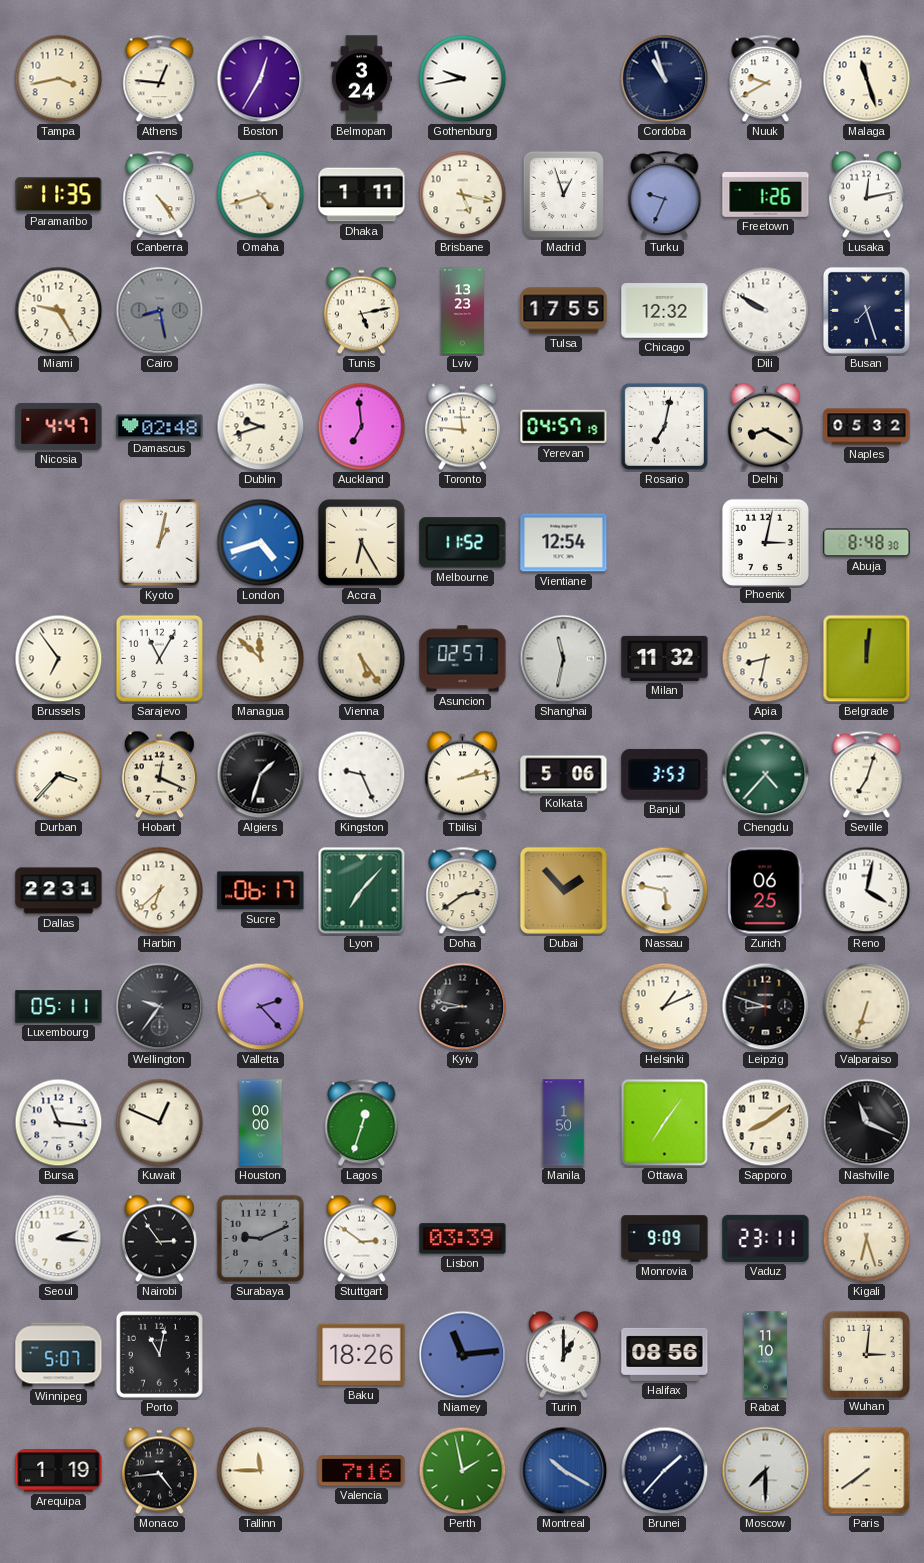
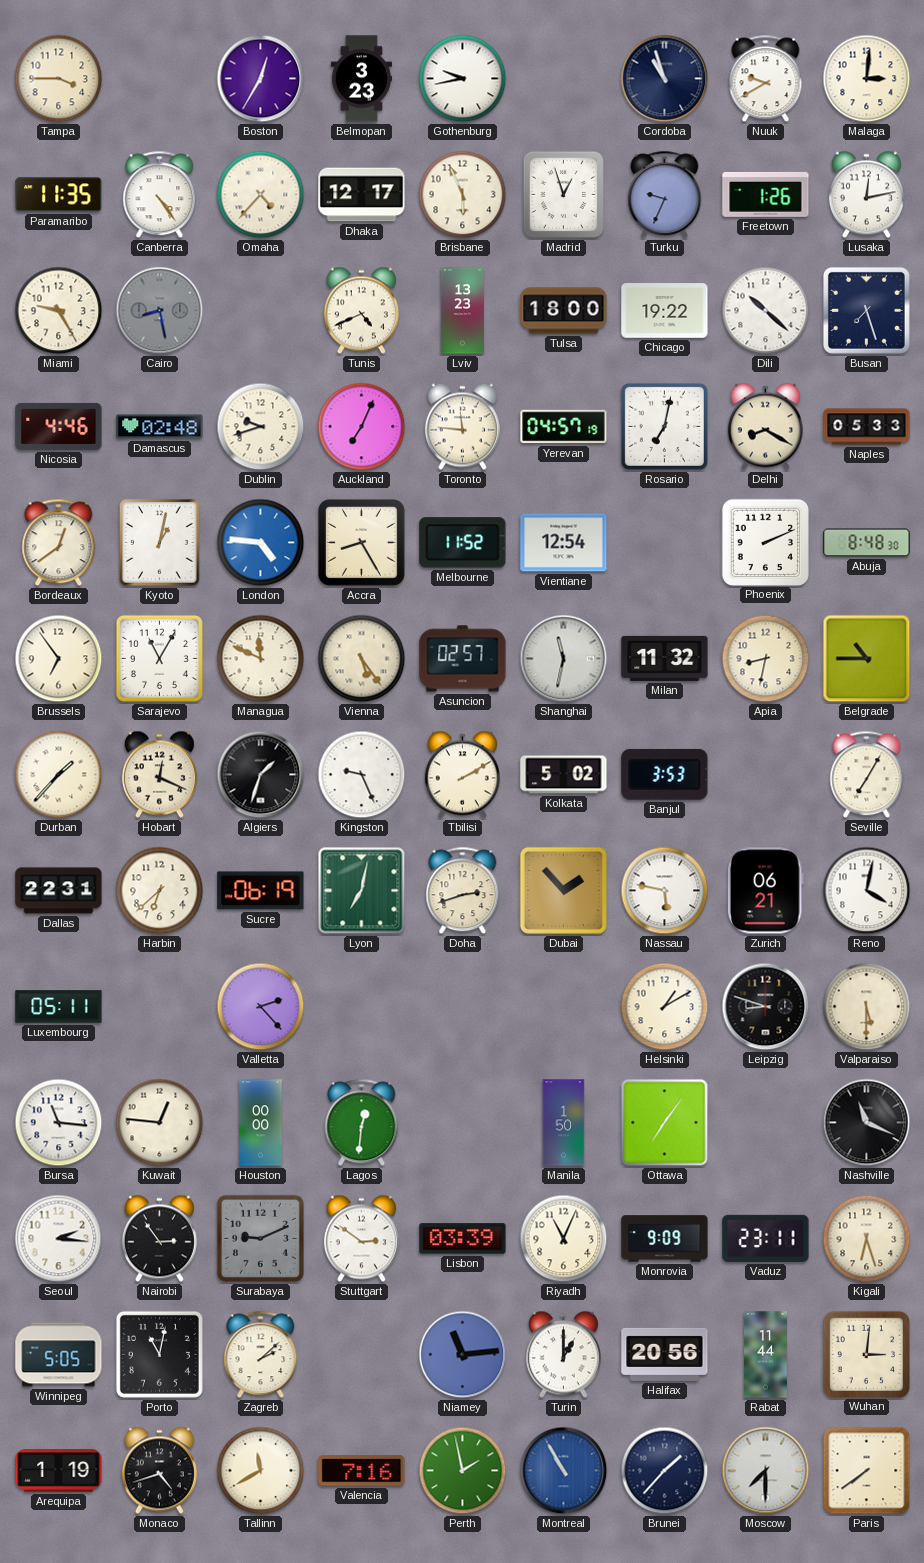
Tampa: 3:43 -> 3:45
Athens: 12:46 -> none
Belmopan: 3:24 -> 3:23
Malaga: 11:27 -> 3:01
Omaha: 4:42 -> 4:37
Dhaka: 1:11 -> 12:17
Brisbane: 5:17 -> 5:56
Tunis: 5:13 -> 4:41
Tulsa: 17:55 -> 18:00
Chicago: 12:32 -> 19:22
Dili: 9:50 -> 10:22
Nicosia: 4:47 -> 4:46
Auckland: 6:59 -> 7:04
Naples: 05:32 -> 05:33
Bordeaux: none -> 12:39
London: 4:42 -> 4:46
Accra: 6:25 -> 8:25
Phoenix: 3:02 -> 2:11
Managua: 11:52 -> 11:49
Belgrade: 12:01 -> 10:45
Durban: 3:37 -> 1:37
Tbilisi: 2:13 -> 2:10
Kolkata: 5:06 -> 5:02
Chengdu: 4:37 -> none
Seville: 7:03 -> 7:05
Sucre: 06:17 -> 06:19
Lyon: 7:07 -> 7:02
Doha: 2:39 -> 2:42
Zurich: 06:25 -> 06:21
Wellington: 9:36 -> none
Kyiv: 8:47 -> none
Helsinki: 1:11 -> 1:10
Valparaiso: 6:33 -> 5:30
Kuwait: 12:49 -> 12:46
Lagos: 12:33 -> 12:31
Sapporo: 8:09 -> none
Riyadh: none -> 11:04
Winnipeg: 5:07 -> 5:05
Zagreb: none -> 2:08
Baku: 18:26 -> none
Halifax: 08:56 -> 20:56
Rabat: 11:10 -> 11:44
Monaco: 4:44 -> 4:42
Tallinn: 11:45 -> 11:40
Montreal: 10:20 -> 10:55
